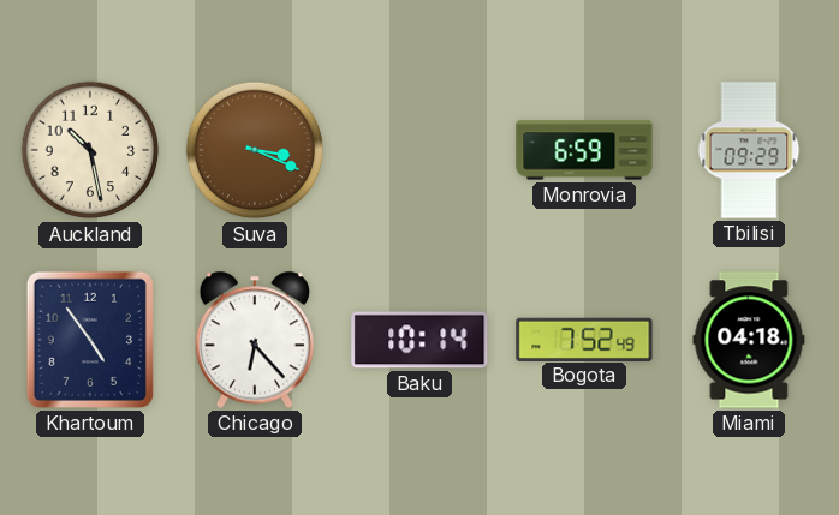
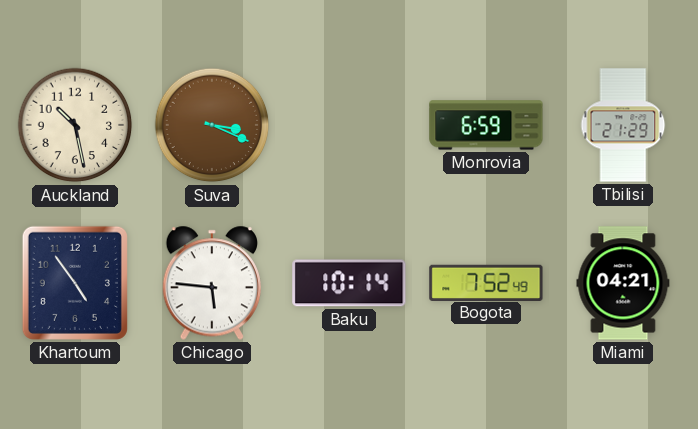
Tbilisi: 09:29 -> 21:29
Chicago: 6:23 -> 5:46
Miami: 04:18 -> 04:21
